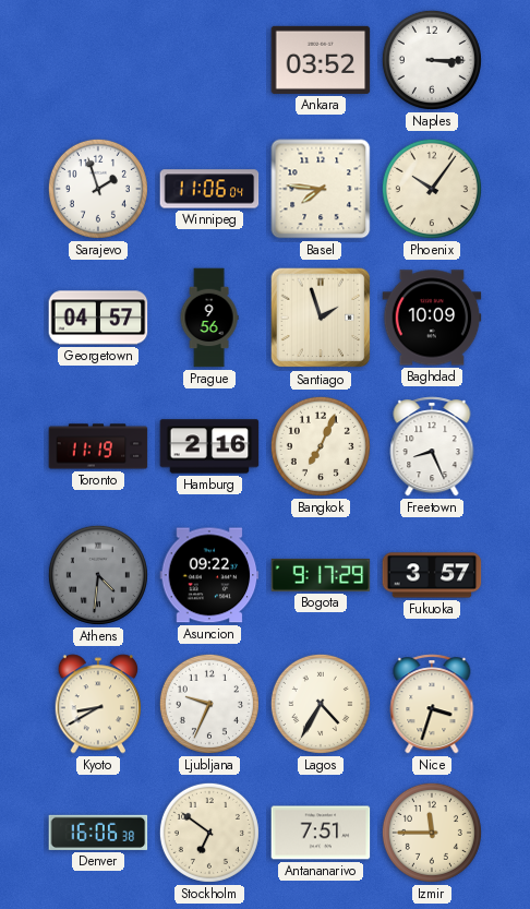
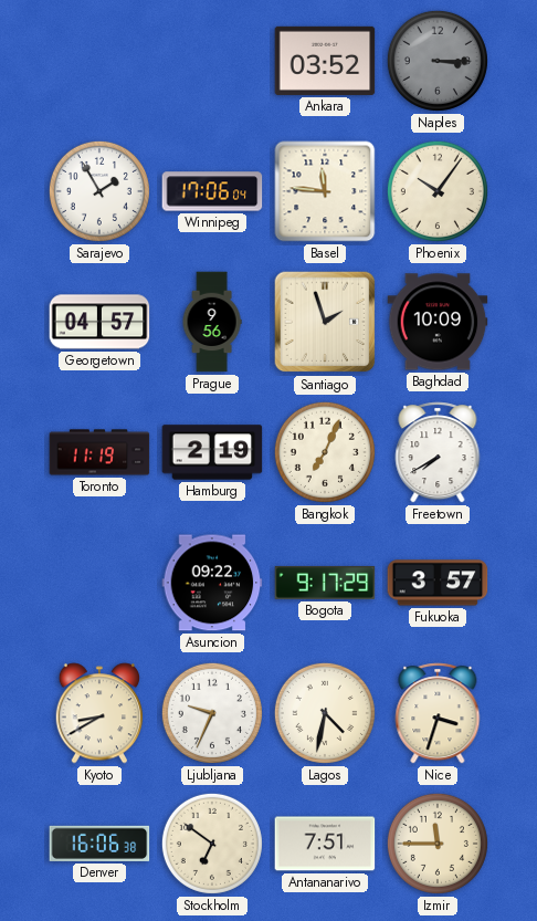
Naples dial: white -> grey
Sarajevo: 1:57 -> 1:55
Winnipeg: 11:06 -> 17:06
Basel: 7:46 -> 11:46
Hamburg: 2:16 -> 2:19
Freetown: 8:26 -> 7:40
Athens: 4:31 -> none
Lagos: 4:35 -> 4:32
